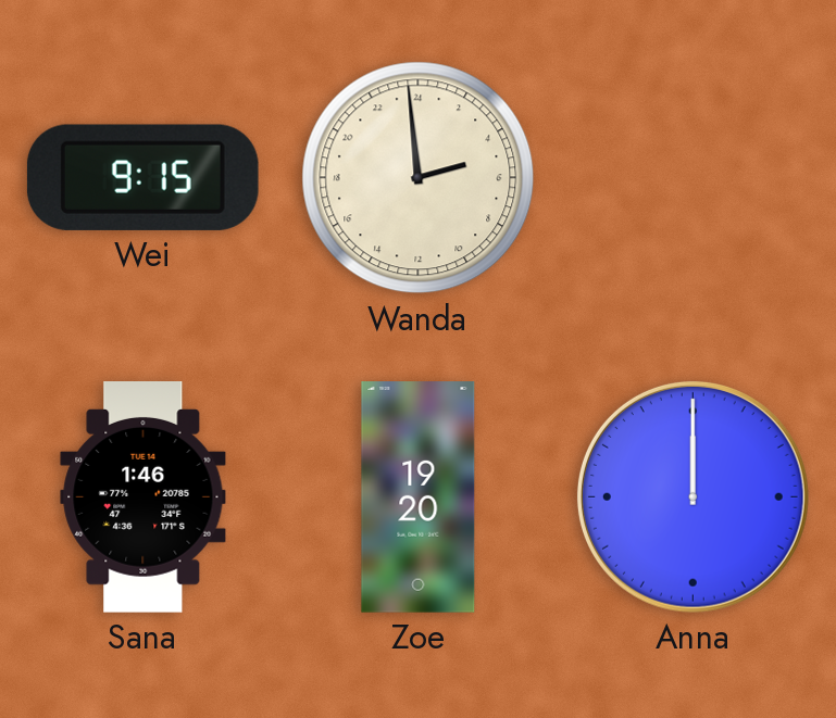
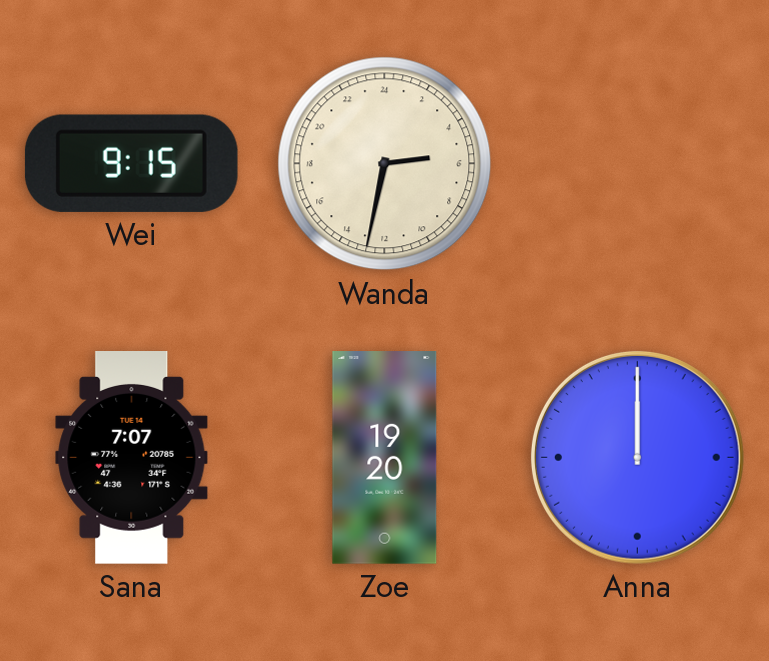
Wanda: 4:59 -> 5:32
Sana: 1:46 -> 7:07
